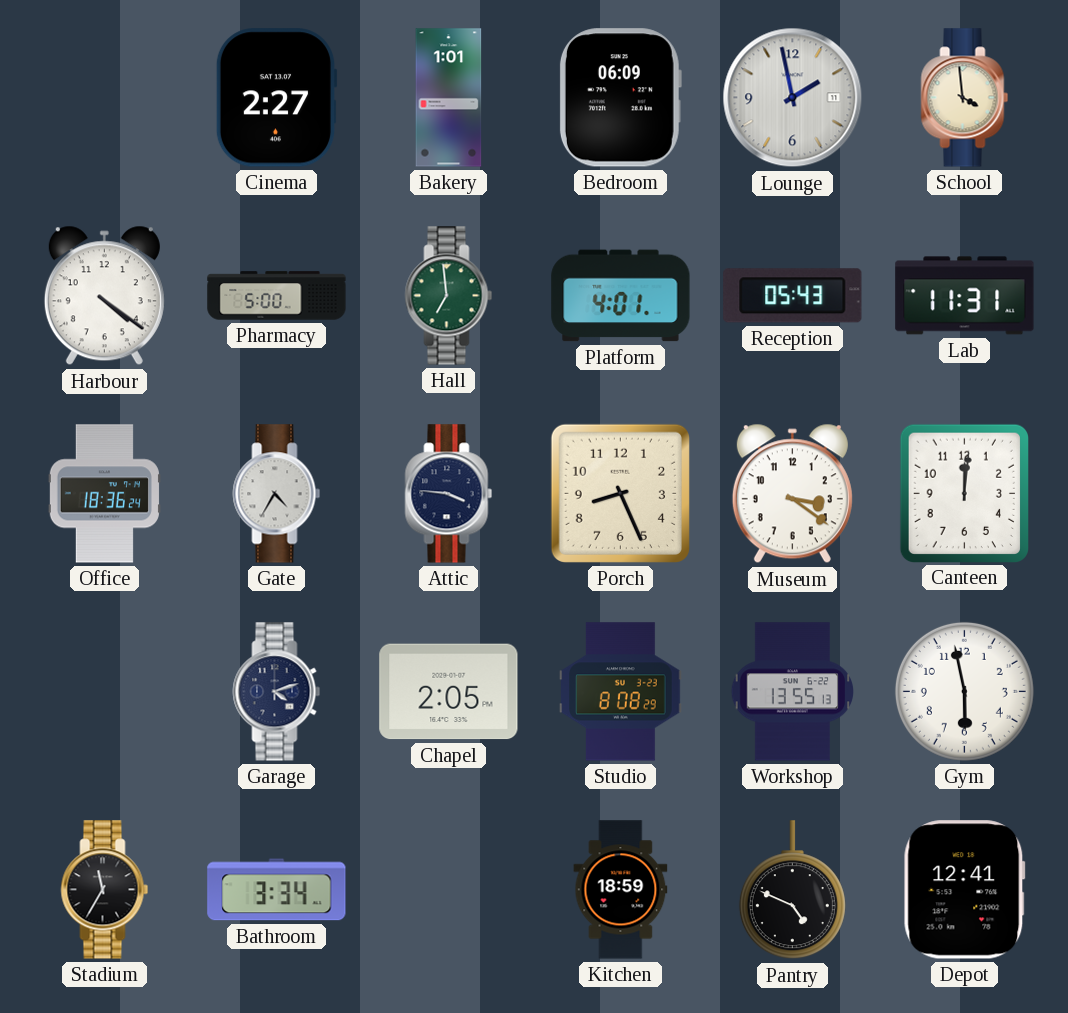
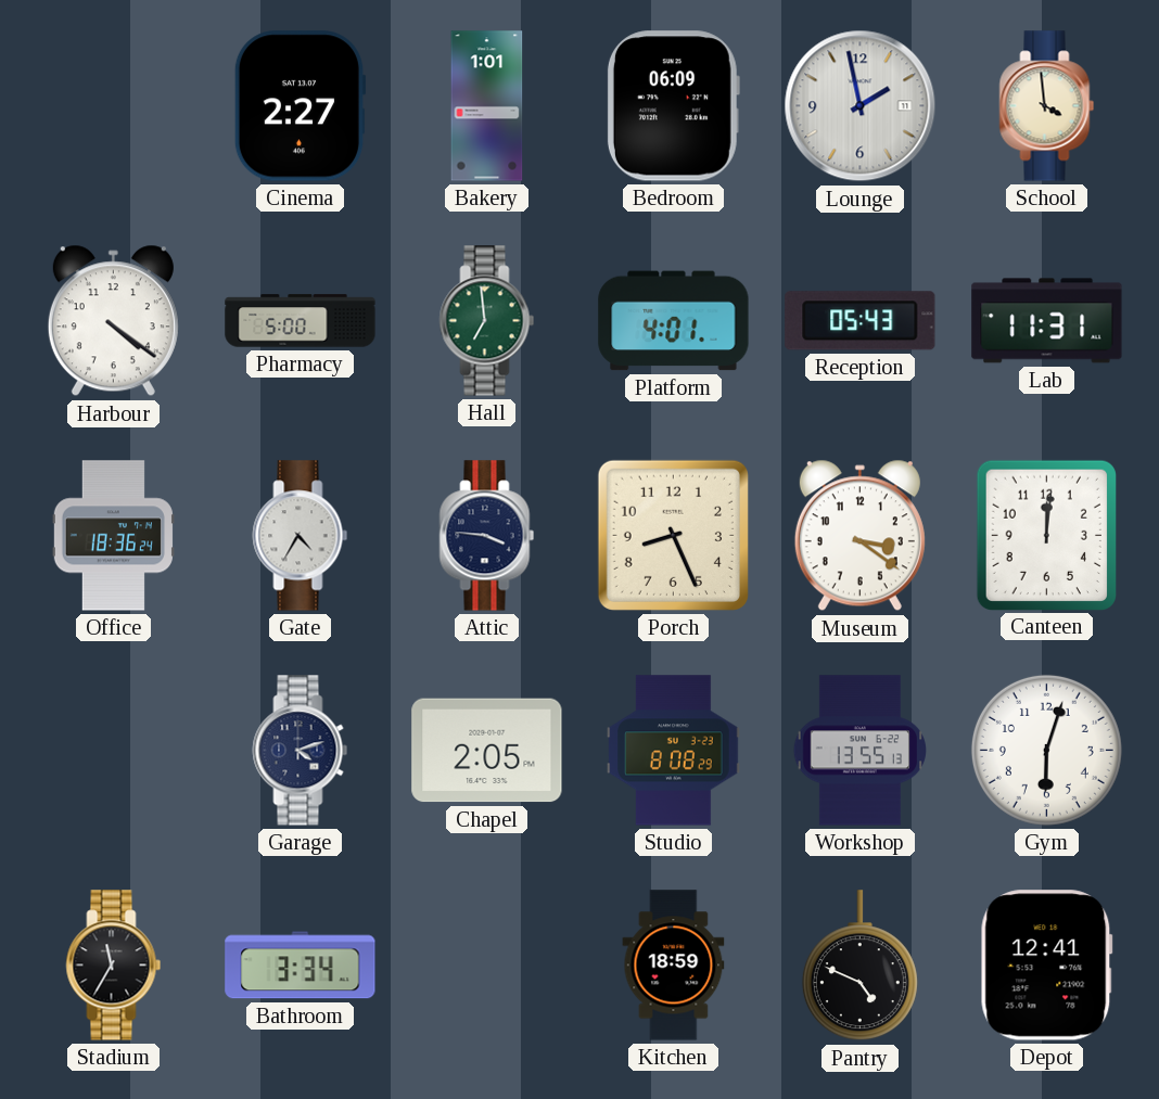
Gym: 5:58 -> 6:03
